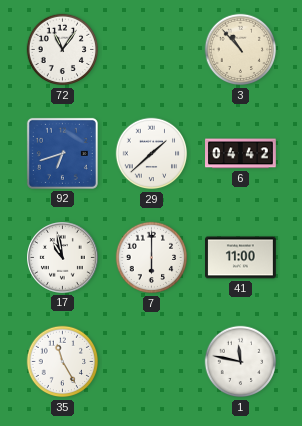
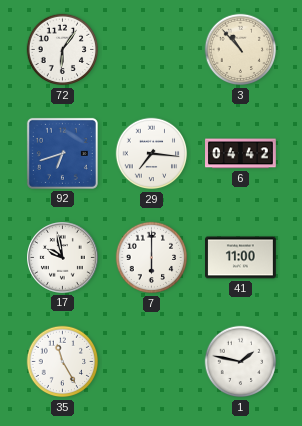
72: 11:06 -> 6:06
29: 1:38 -> 7:16
17: 10:58 -> 9:58
1: 11:47 -> 1:47
